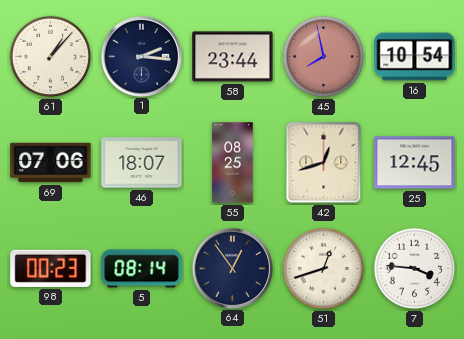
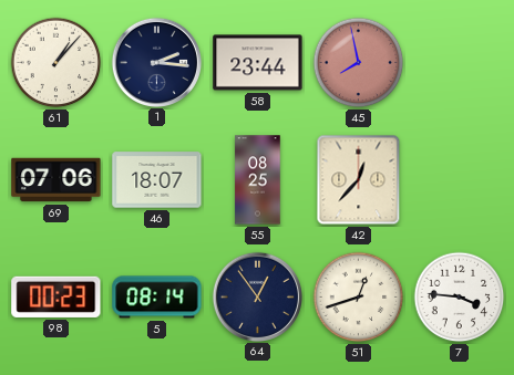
16: 10:54 -> none
42: 12:42 -> 12:37
25: 12:45 -> none
